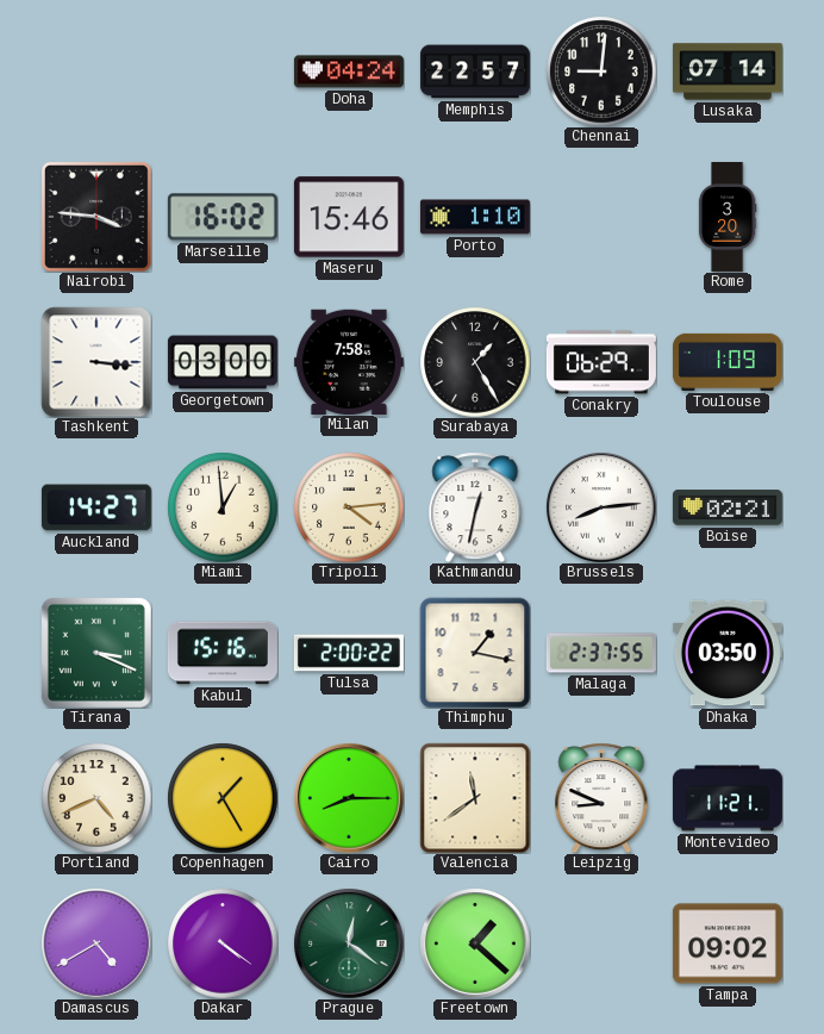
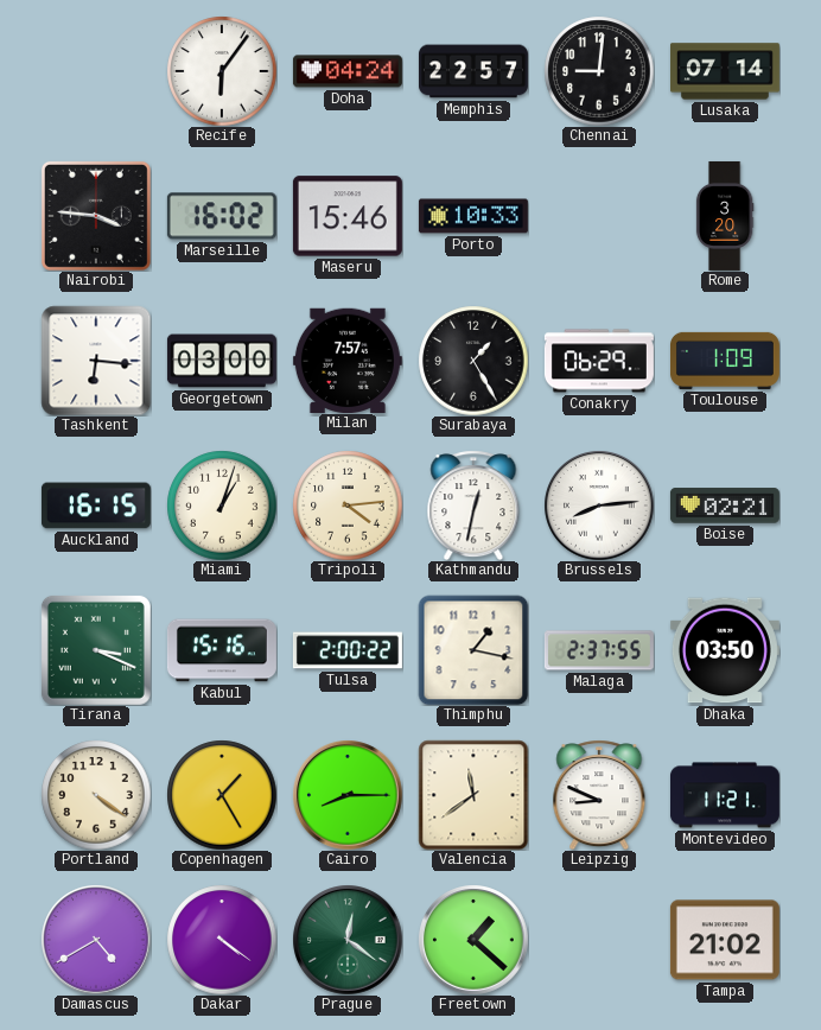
Recife: none -> 6:06
Porto: 1:10 -> 10:33
Tashkent: 3:16 -> 6:16
Milan: 7:58 -> 7:57
Auckland: 14:27 -> 16:15
Miami: 12:59 -> 1:03
Portland: 4:41 -> 4:21
Tampa: 09:02 -> 21:02
